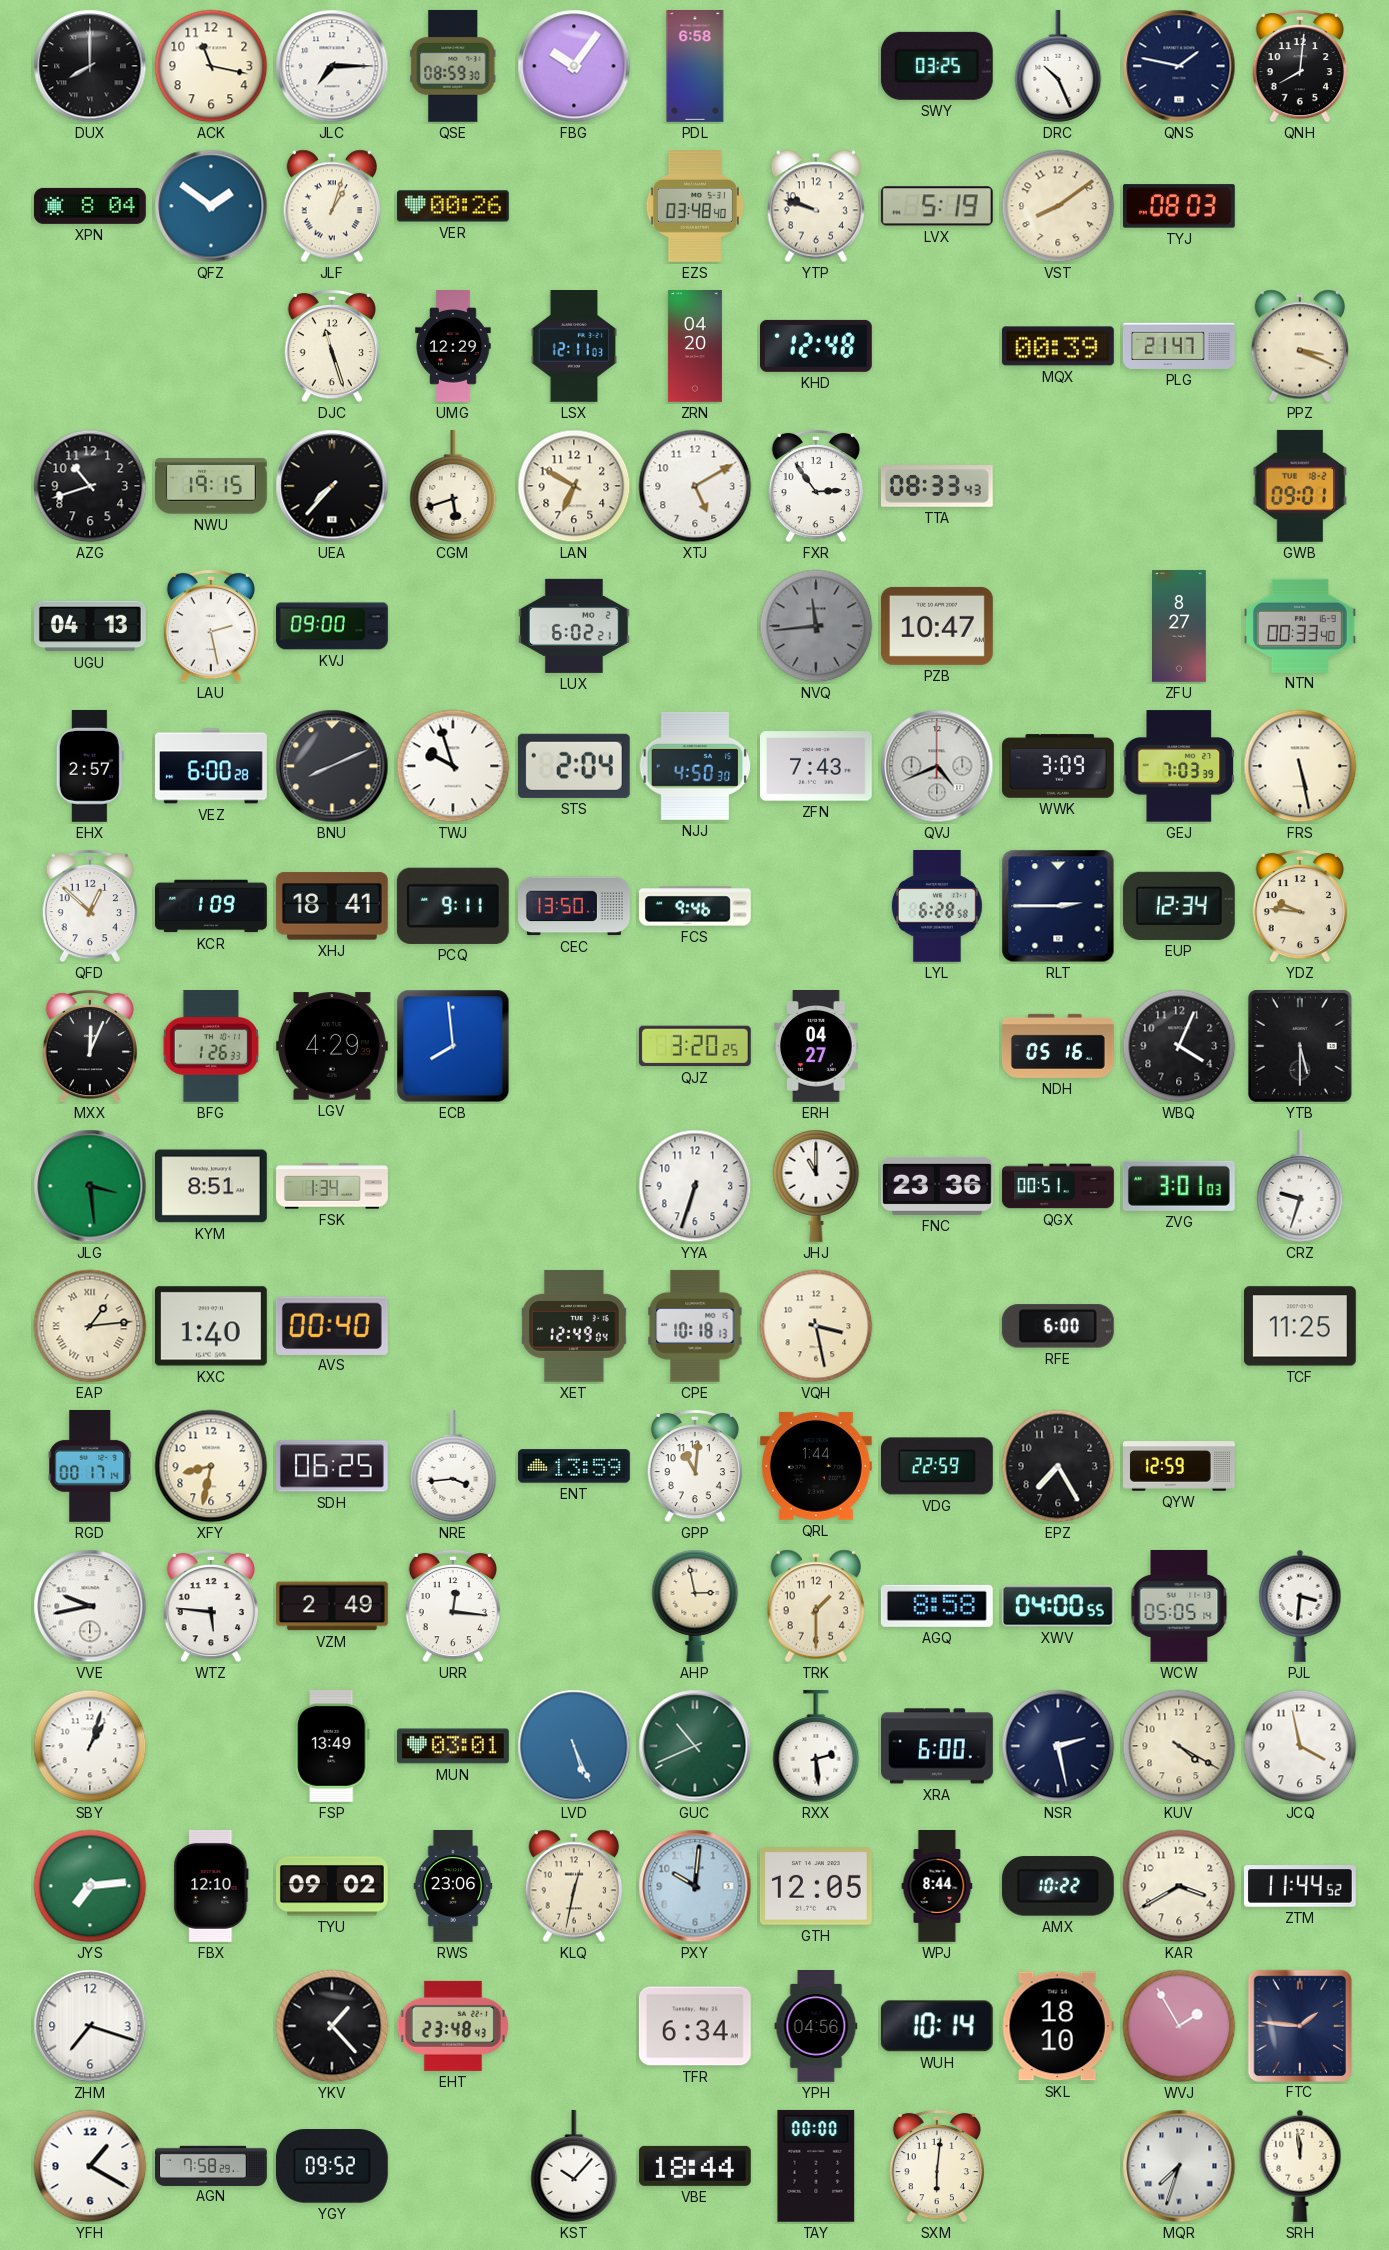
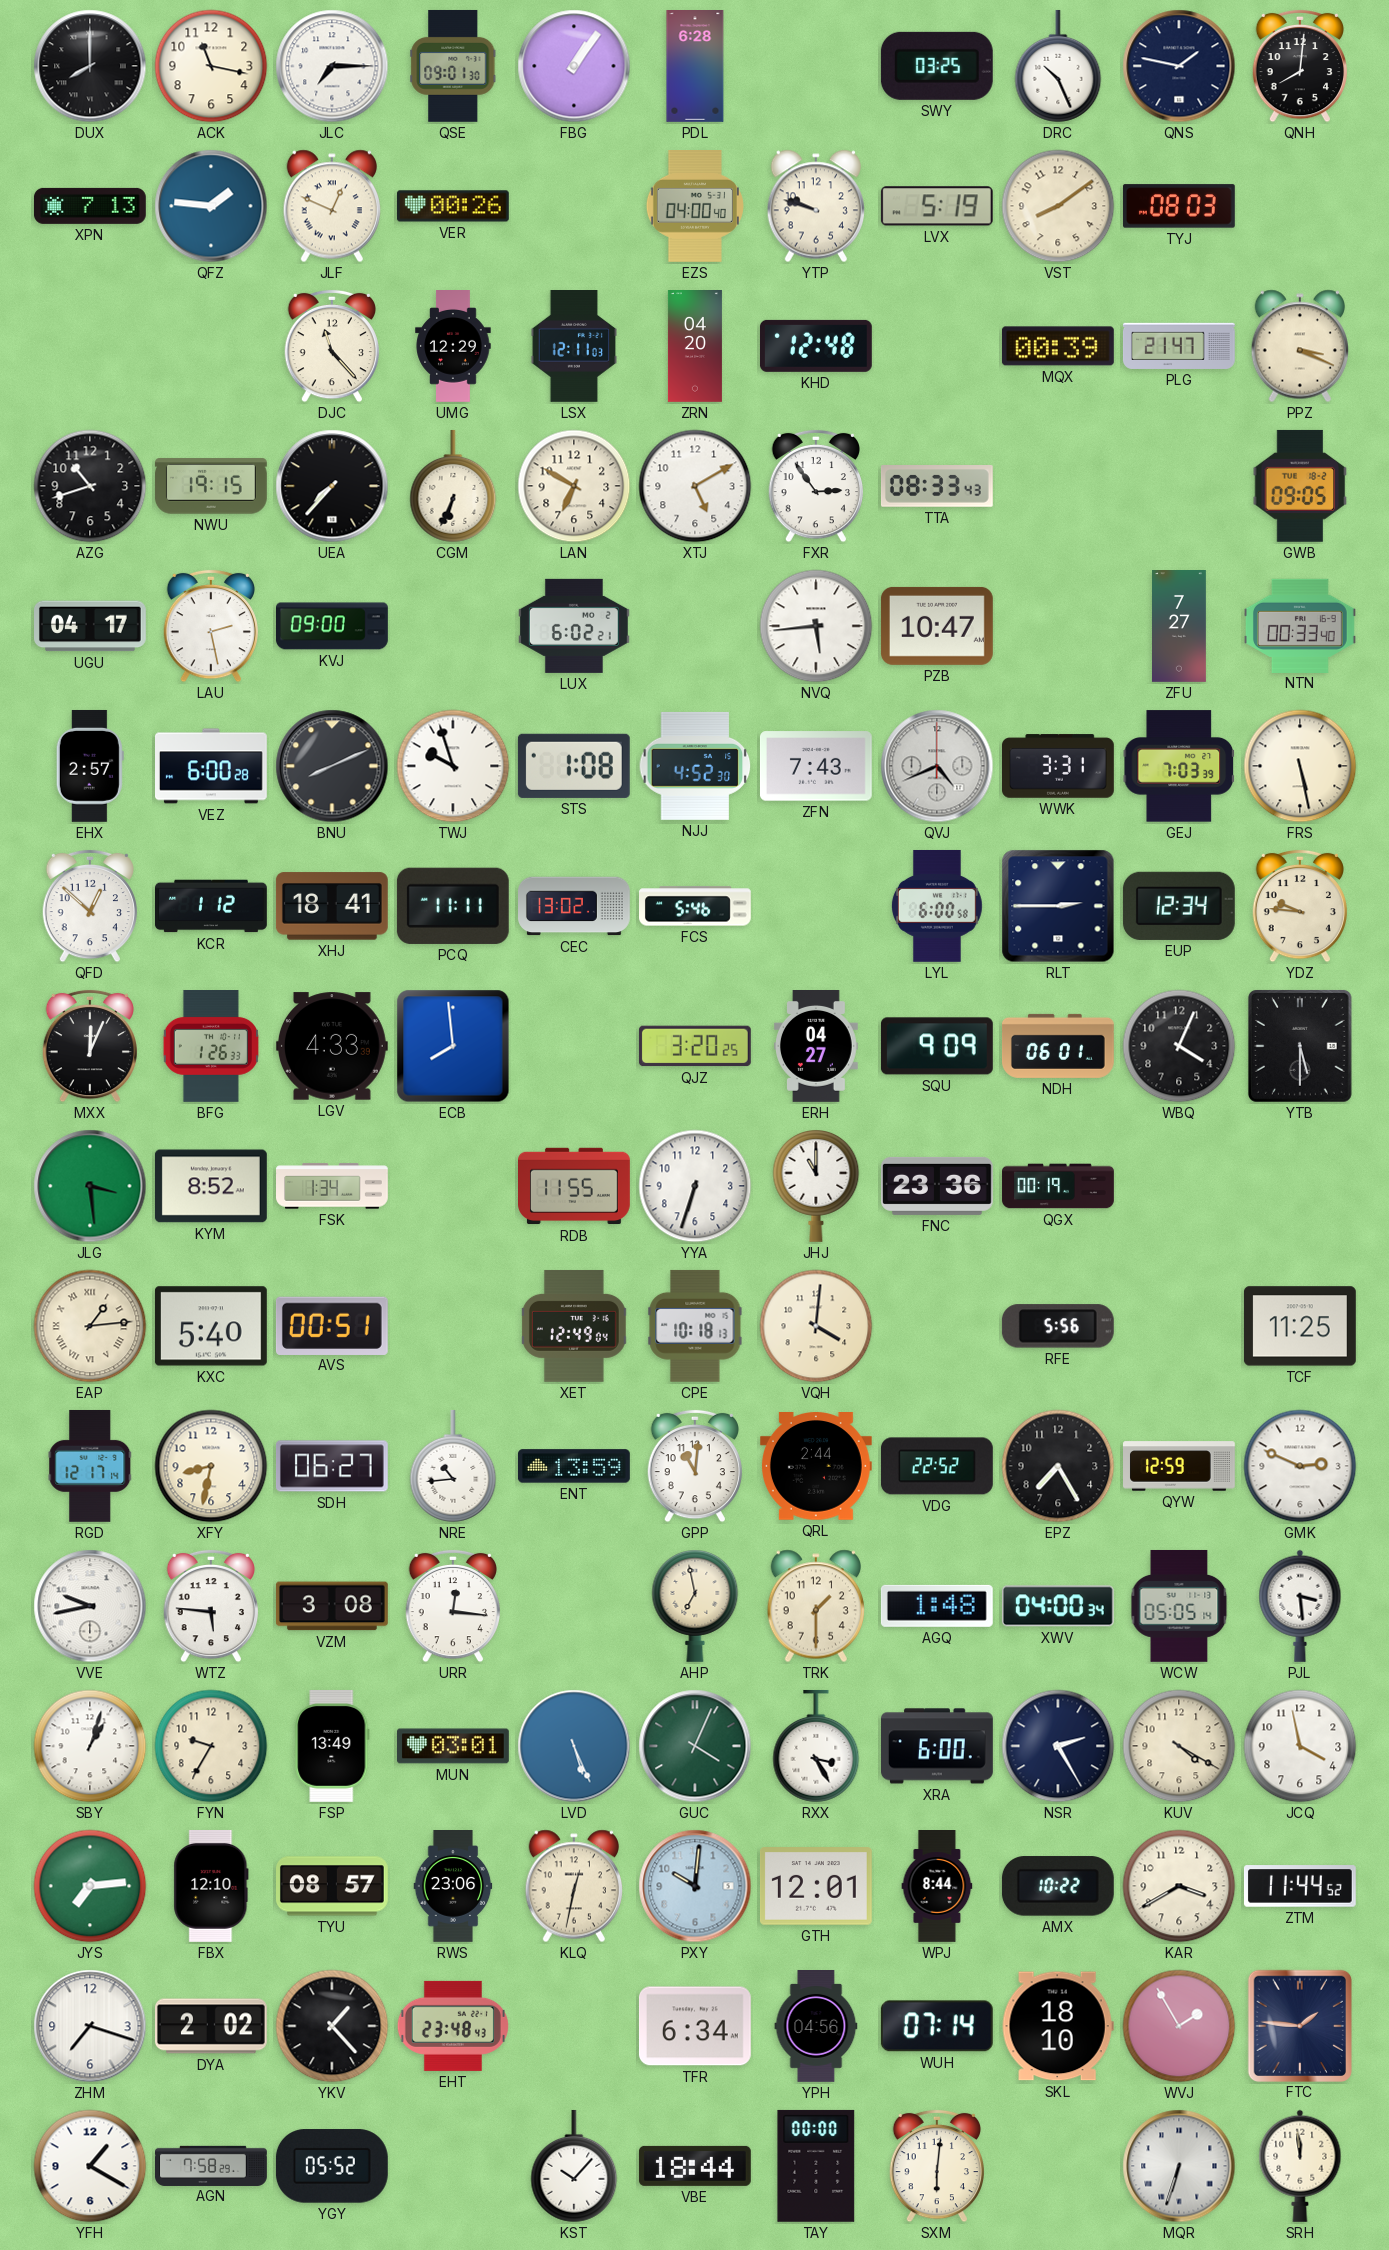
QSE: 08:59 -> 09:01
FBG: 10:06 -> 1:06
PDL: 6:58 -> 6:28
XPN: 8:04 -> 7:13
QFZ: 1:51 -> 1:46
JLF: 1:03 -> 12:49
EZS: 03:48 -> 04:00
DJC: 11:27 -> 11:23
CGM: 5:42 -> 6:34
GWB: 09:01 -> 09:05
UGU: 04:13 -> 04:17
NVQ: 11:44 -> 5:44
NVQ dial: grey -> white
ZFU: 8:27 -> 7:27
STS: 2:04 -> 1:08
NJJ: 4:50 -> 4:52
WWK: 3:09 -> 3:31
KCR: 1:09 -> 1:12
PCQ: 9:11 -> 11:11
CEC: 13:50 -> 13:02
FCS: 9:46 -> 5:46
LYL: 6:28 -> 6:00
LGV: 4:29 -> 4:33
SQU: none -> 9:09
NDH: 05:16 -> 06:01
KYM: 8:51 -> 8:52
RDB: none -> 11:55
QGX: 00:51 -> 00:19
ZVG: 3:01 -> none
CRZ: 9:33 -> none
KXC: 1:40 -> 5:40
AVS: 00:40 -> 00:51
VQH: 3:28 -> 4:01
RFE: 6:00 -> 5:56
RGD: 00:17 -> 12:17
SDH: 06:25 -> 06:27
NRE: 3:44 -> 10:44
QRL: 1:44 -> 2:44
VDG: 22:59 -> 22:52
GMK: none -> 2:49
VZM: 2:49 -> 3:08
AHP: 2:58 -> 6:58
AGQ: 8:58 -> 1:48
XWV: 04:00:55 -> 04:00:34
PJL: 3:31 -> 3:29
FYN: none -> 9:35
GUC: 10:41 -> 4:04
RXX: 2:29 -> 3:25
NSR: 2:28 -> 2:25
TYU: 09:02 -> 08:57
GTH: 12:05 -> 12:01
DYA: none -> 2:02
WUH: 10:14 -> 07:14
YGY: 09:52 -> 05:52
MQR: 7:33 -> 6:33
